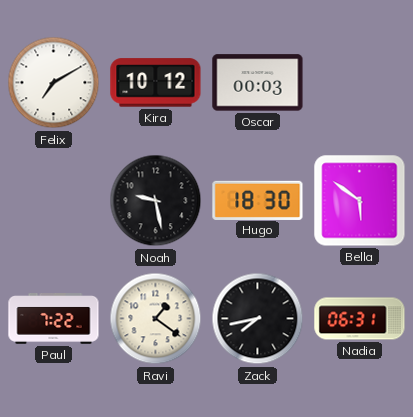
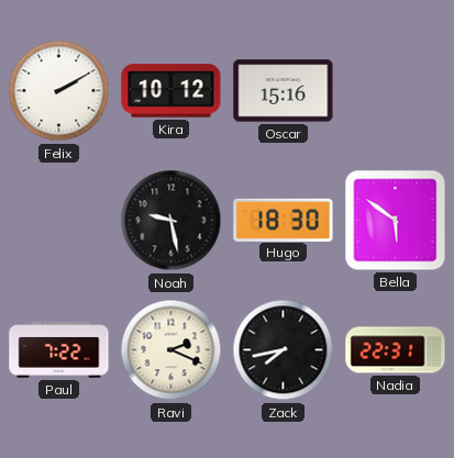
Felix: 7:10 -> 2:10
Oscar: 00:03 -> 15:16
Ravi: 1:21 -> 2:19
Nadia: 06:31 -> 22:31
